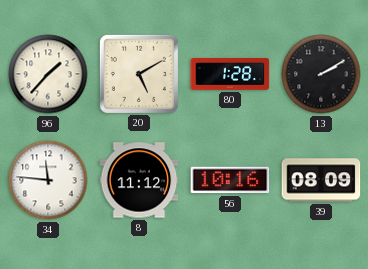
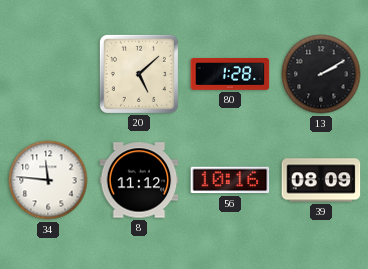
96: 1:37 -> none
20: 5:10 -> 5:08
